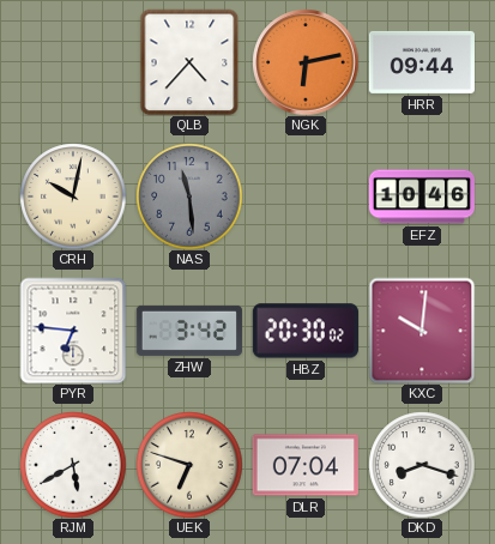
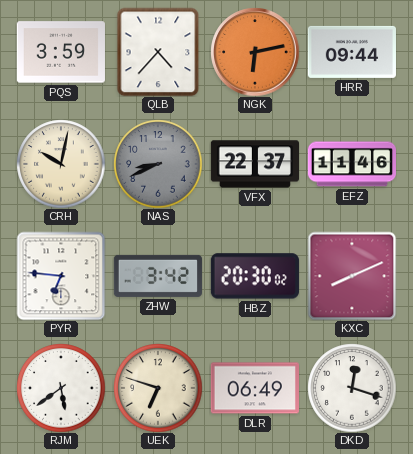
PQS: none -> 3:59
NAS: 11:29 -> 8:41
VFX: none -> 22:37
EFZ: 10:46 -> 11:46
KXC: 10:01 -> 8:11
RJM: 5:40 -> 5:39
DLR: 07:04 -> 06:49
DKD: 8:18 -> 12:18
